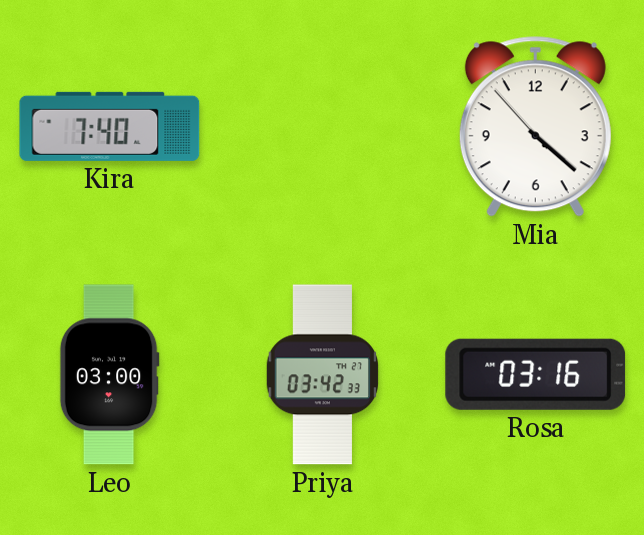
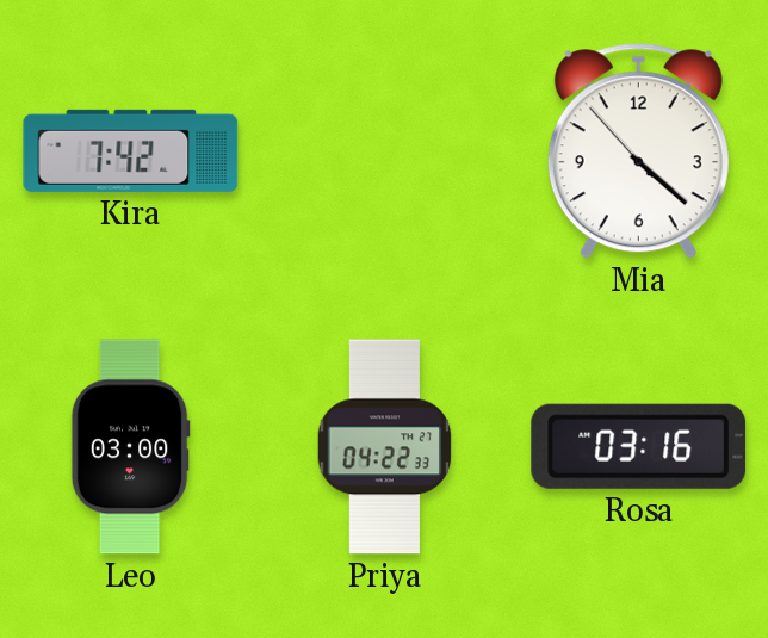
Kira: 7:40 -> 7:42
Priya: 03:42 -> 04:22
